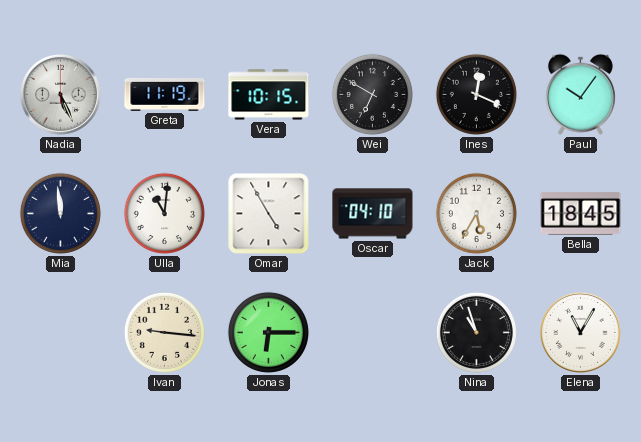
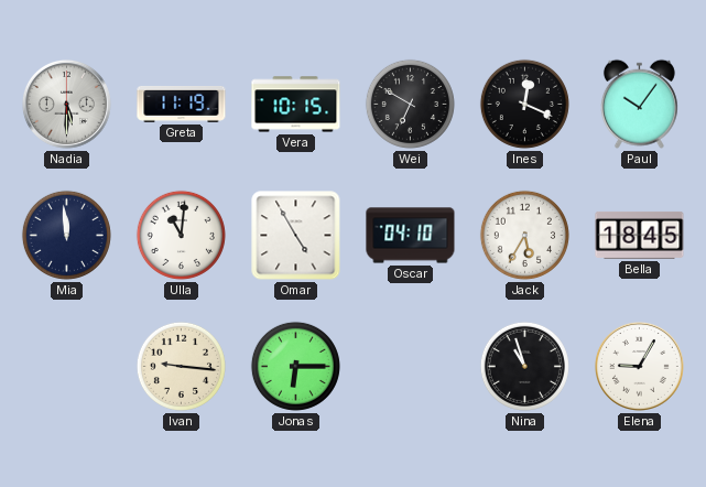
Nadia: 5:26 -> 5:30
Elena: 11:05 -> 9:05
